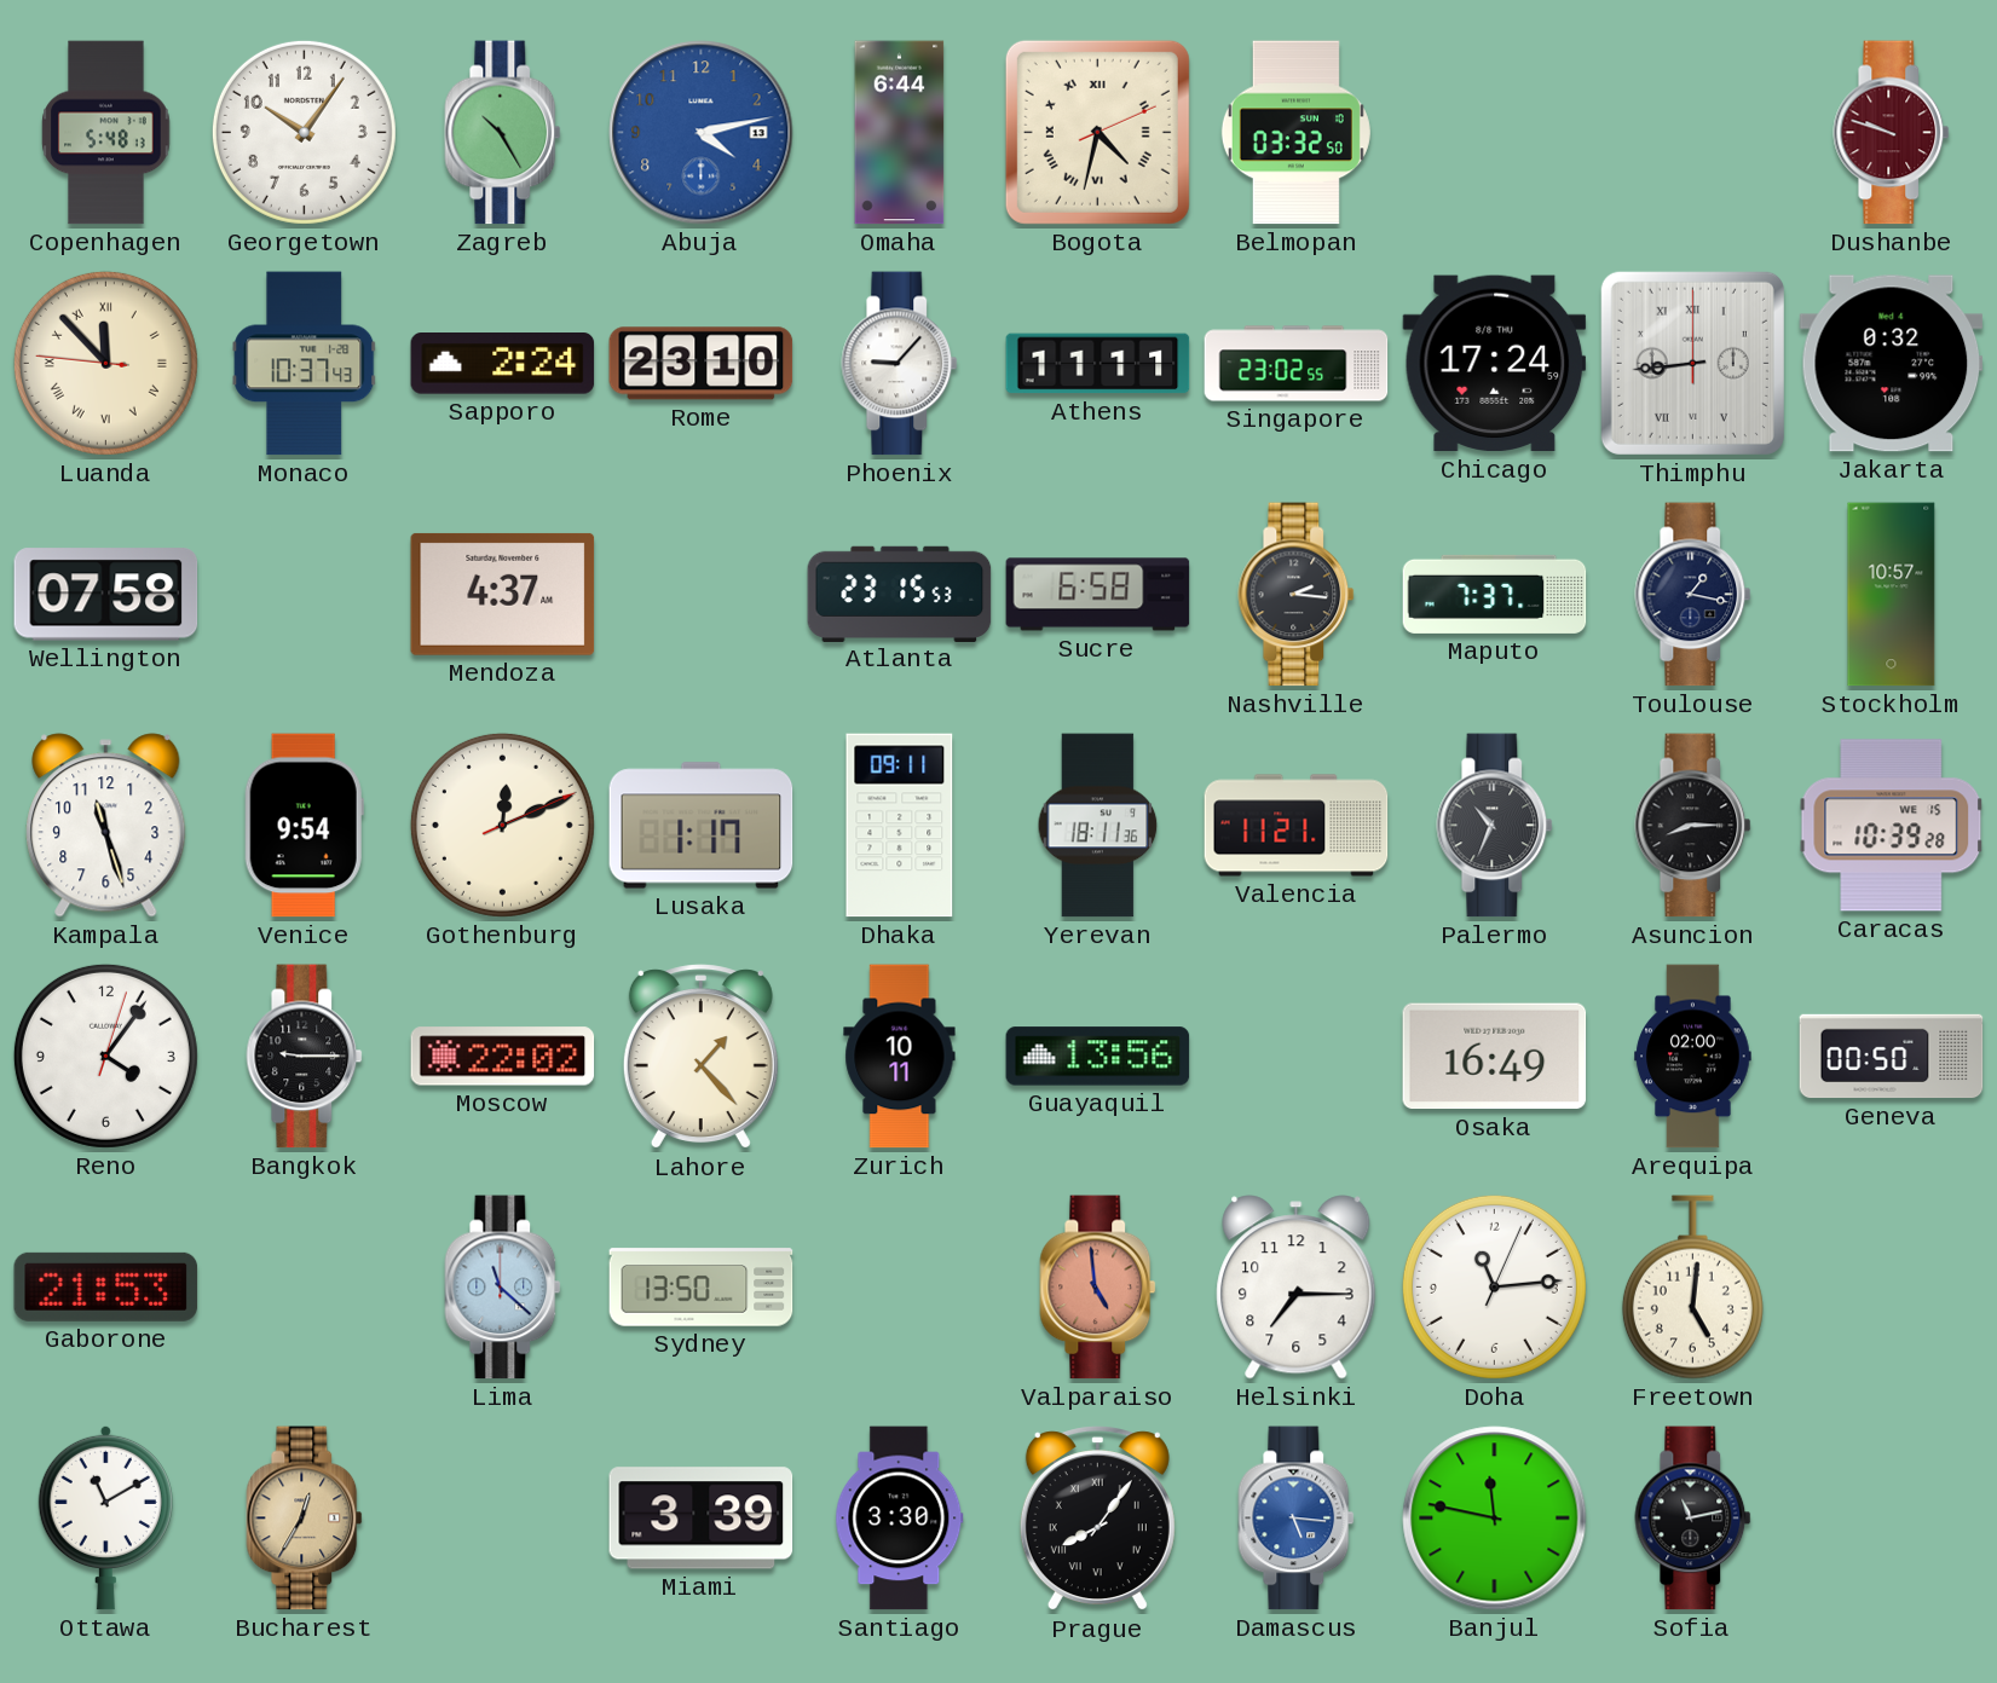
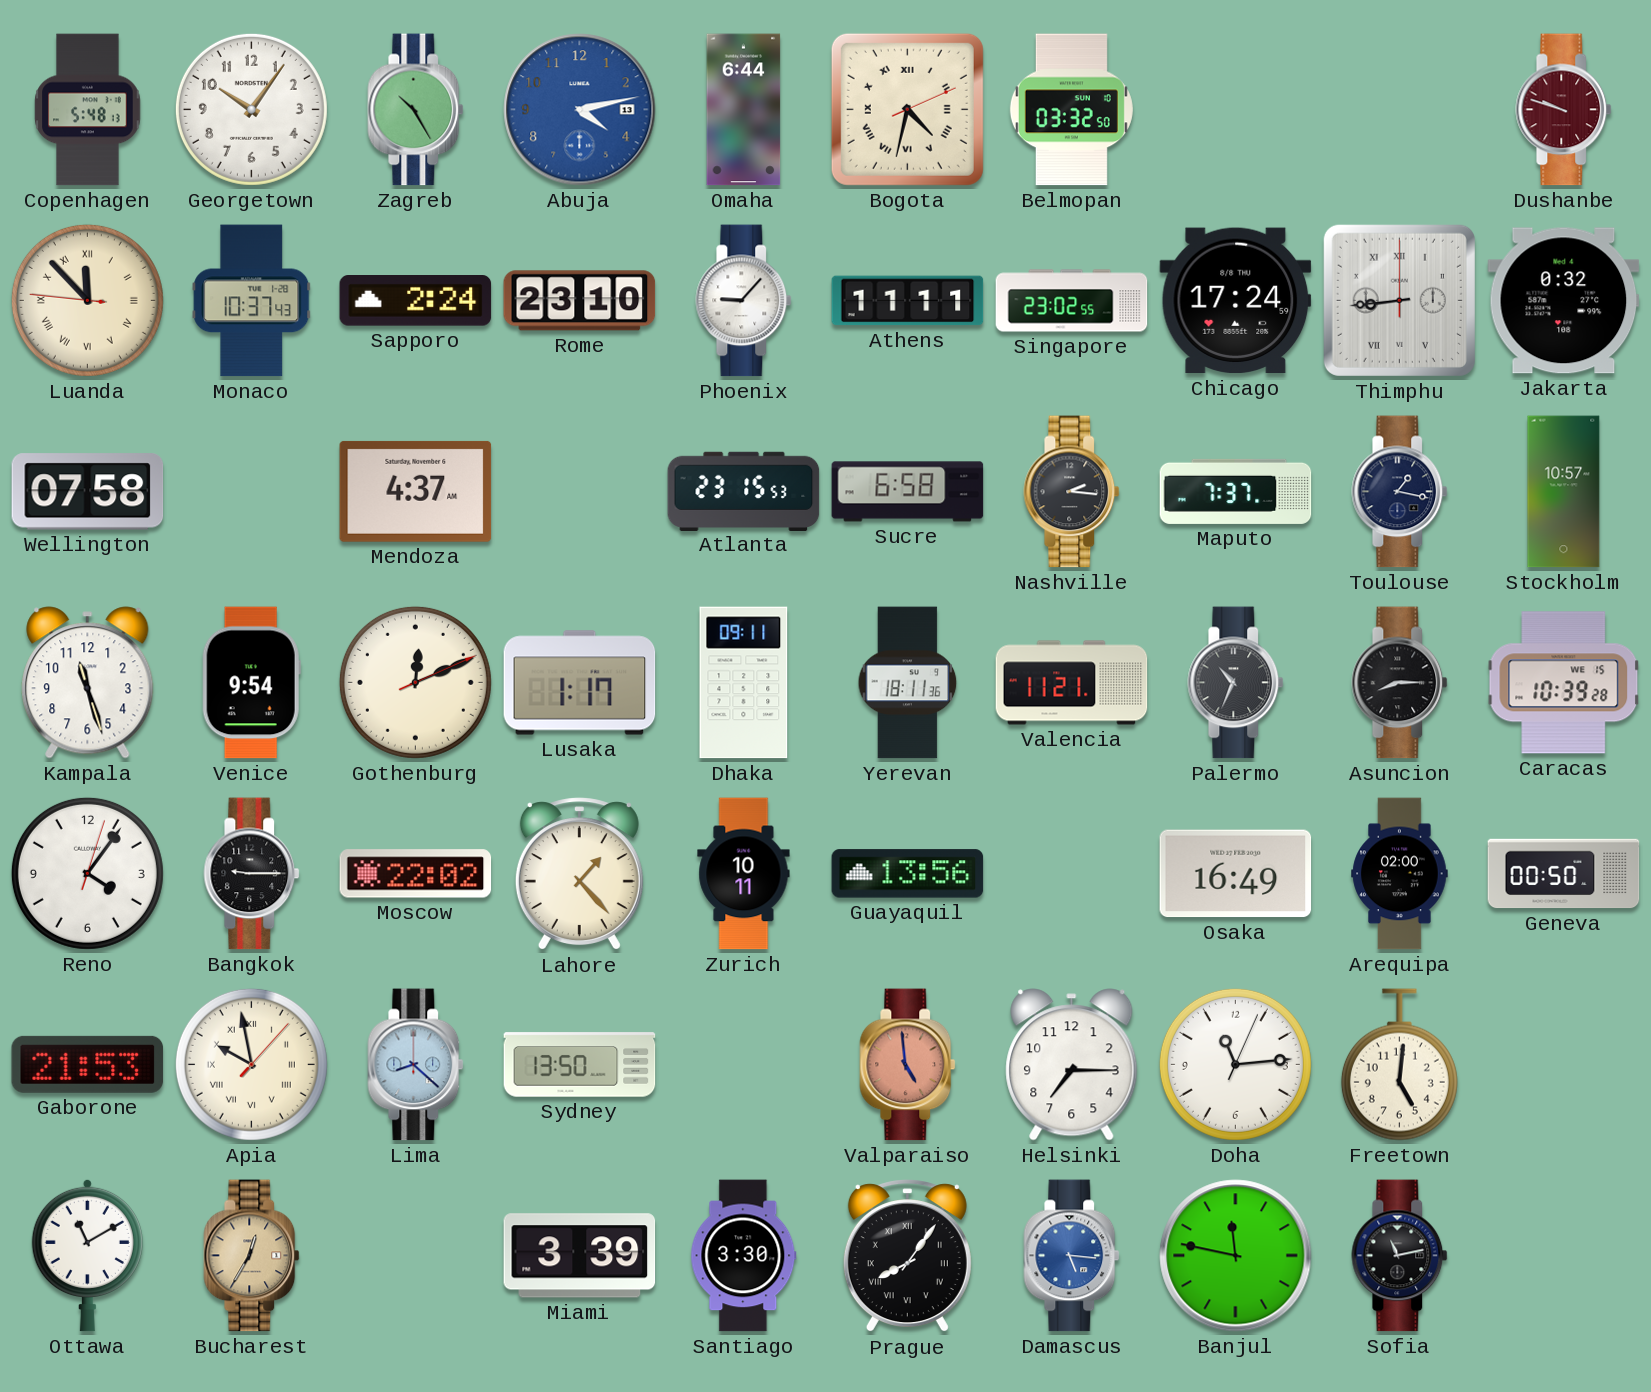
Apia: none -> 9:58
Lima: 11:22 -> 8:22
